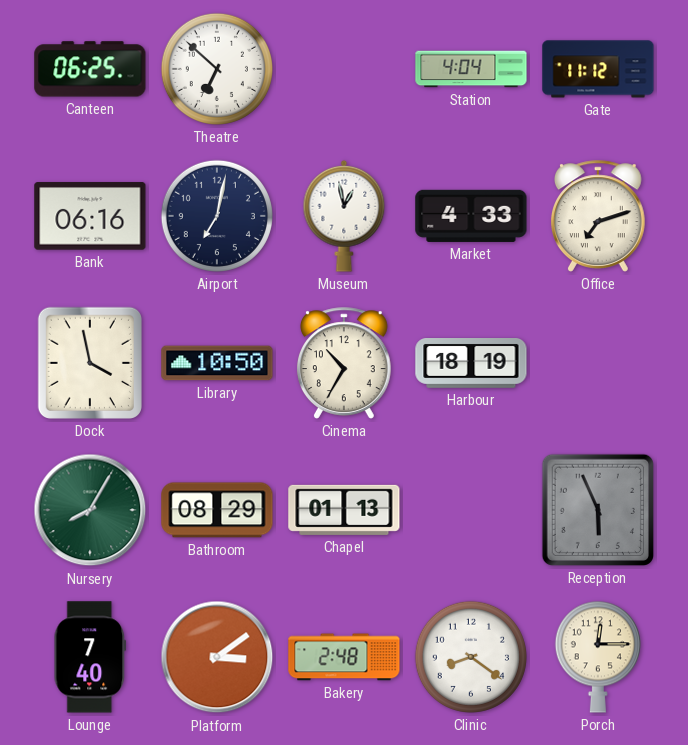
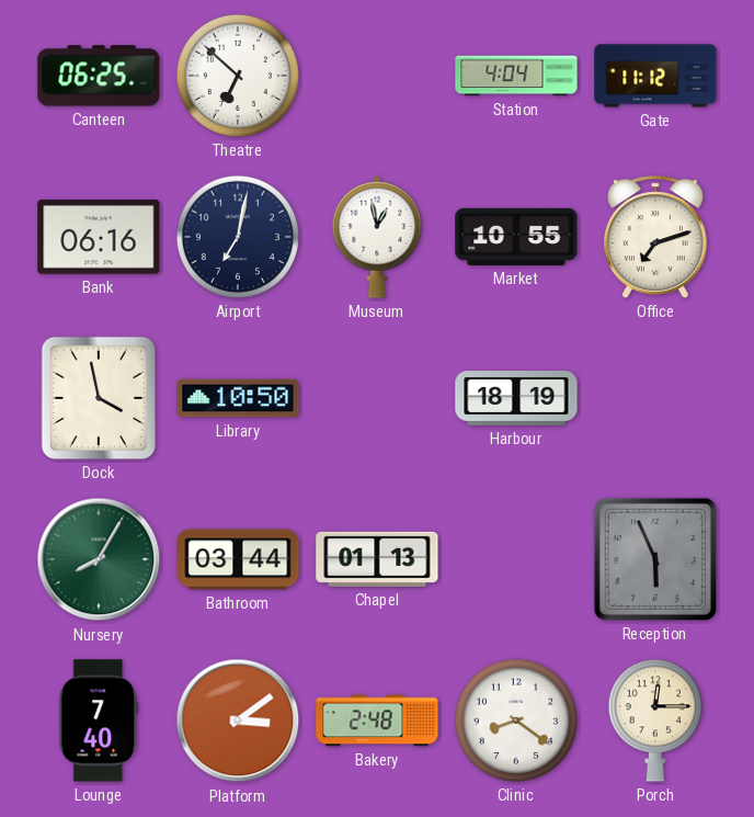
Market: 4:33 -> 10:55
Cinema: 10:35 -> none
Bathroom: 08:29 -> 03:44
